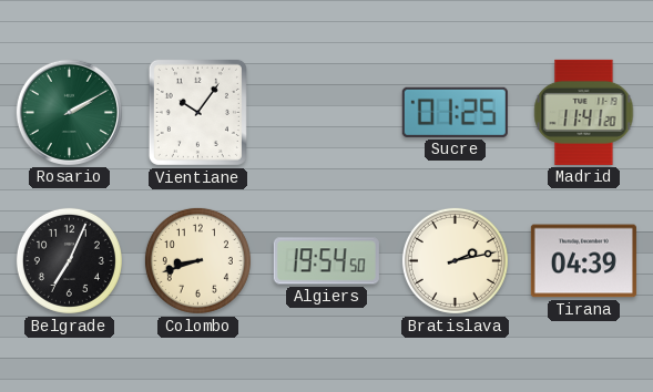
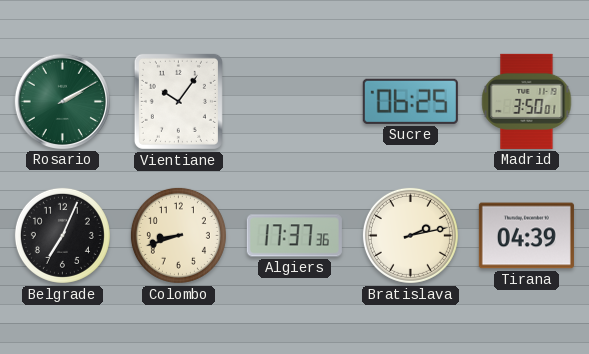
Sucre: 01:25 -> 06:25
Madrid: 11:41 -> 3:50
Algiers: 19:54 -> 17:37
